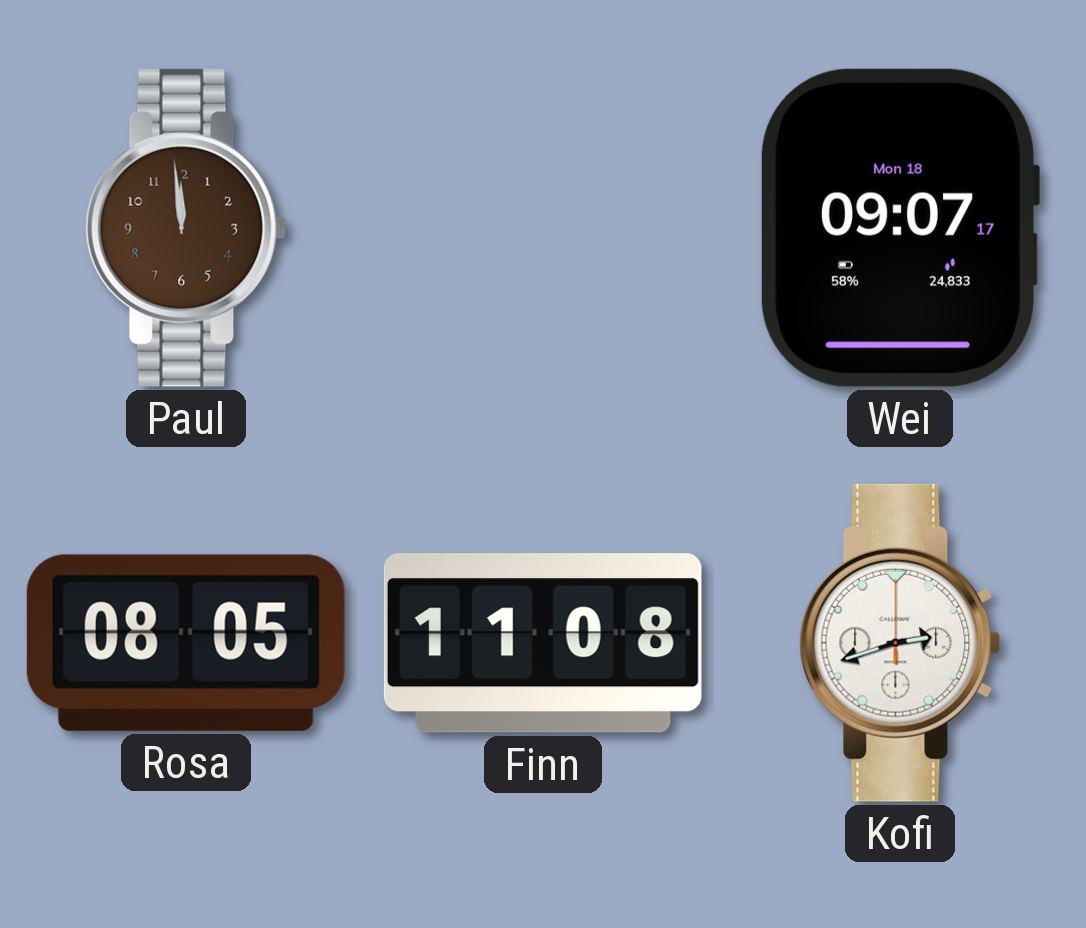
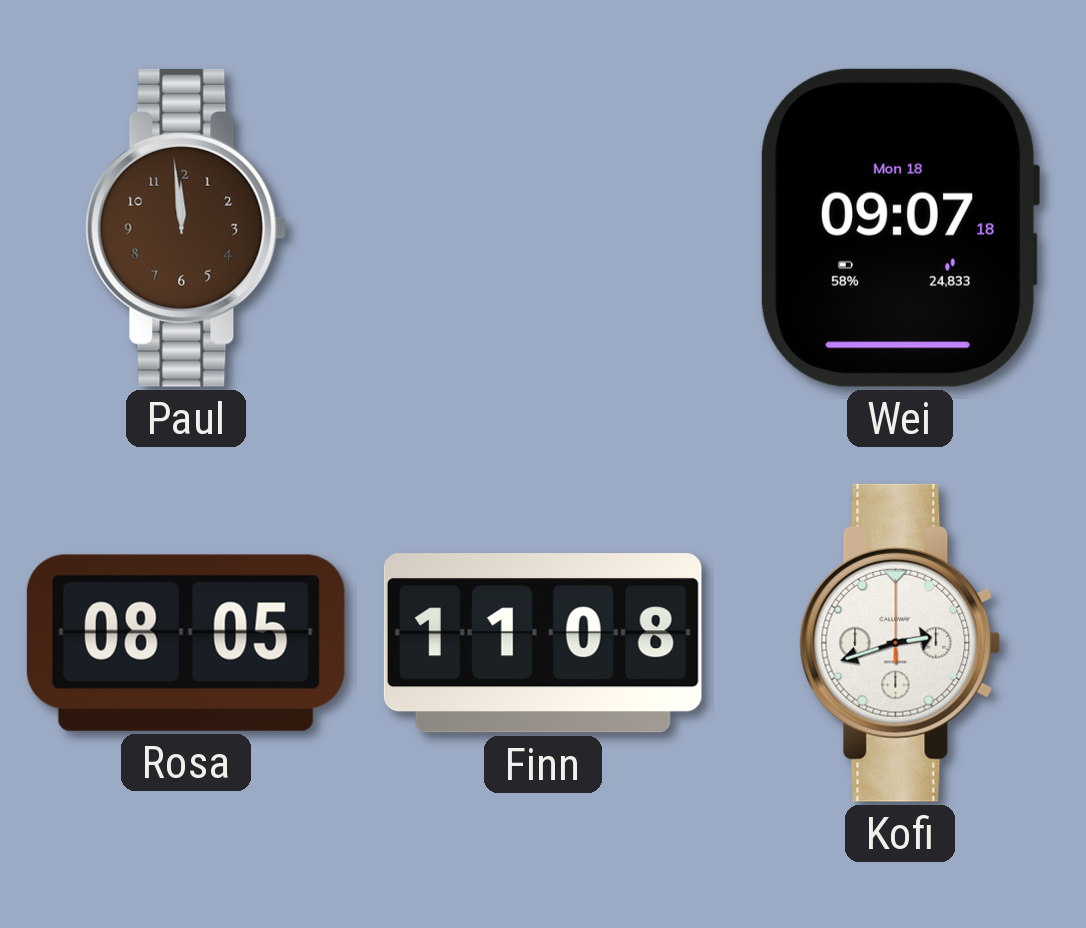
Wei: 09:07:17 -> 09:07:18
